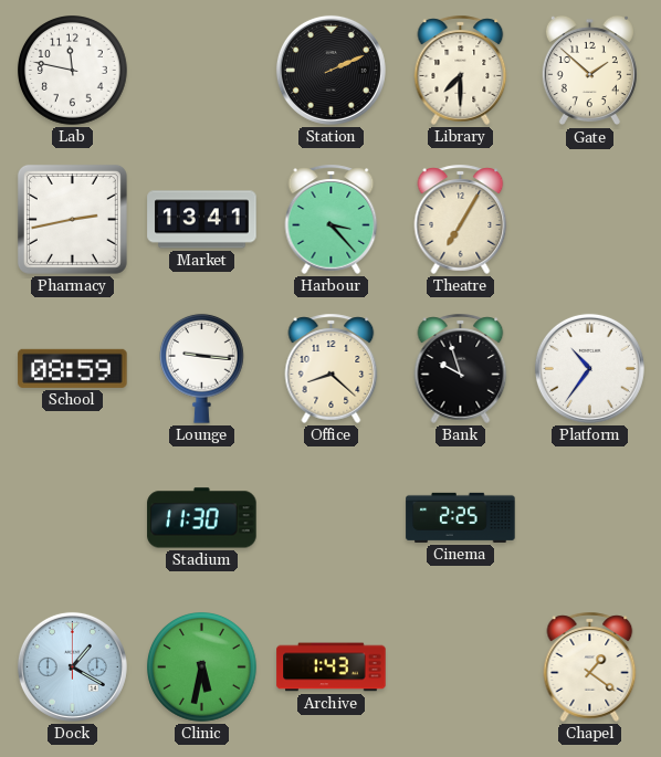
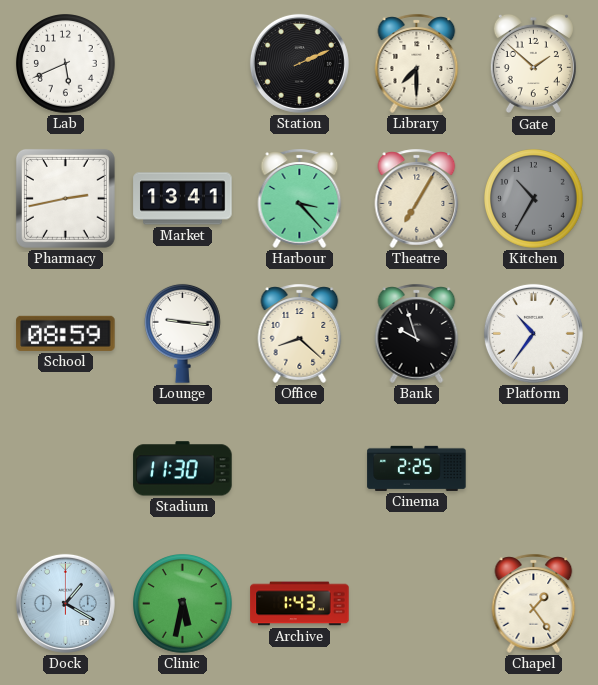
Lab: 11:47 -> 5:41
Kitchen: none -> 10:35
Chapel: 1:21 -> 1:24
